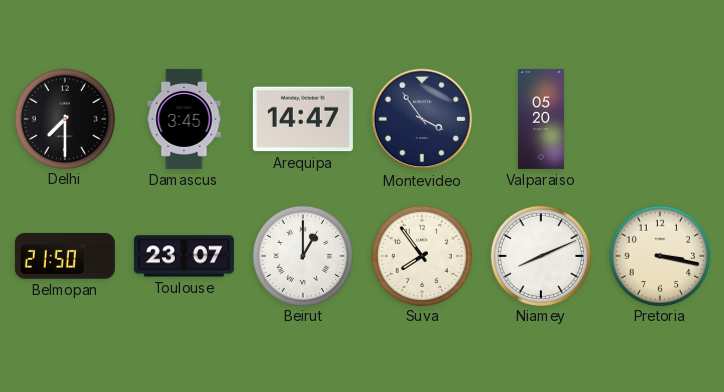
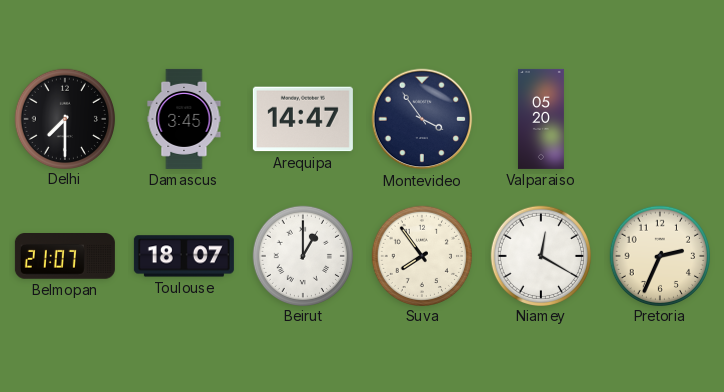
Belmopan: 21:50 -> 21:07
Toulouse: 23:07 -> 18:07
Niamey: 8:11 -> 12:20
Pretoria: 3:17 -> 2:34
